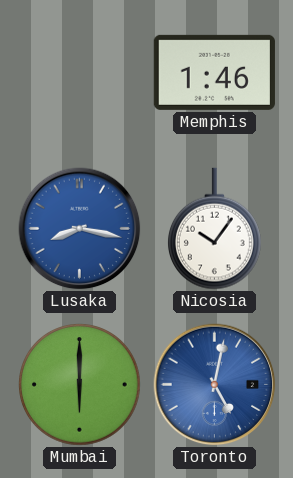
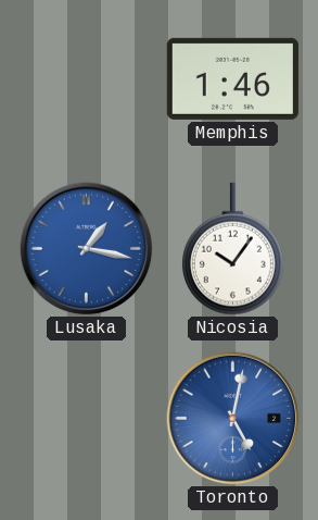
Lusaka: 8:17 -> 1:17
Mumbai: 6:00 -> none
